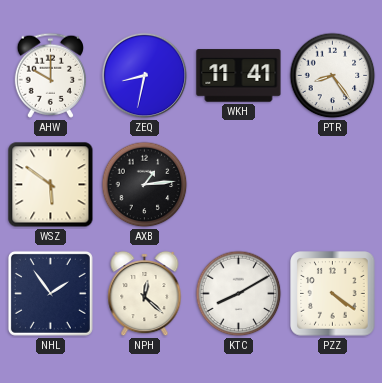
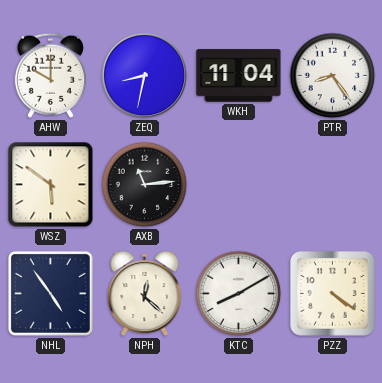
WKH: 11:41 -> 11:04
AXB: 1:14 -> 11:14
NHL: 1:54 -> 4:54
